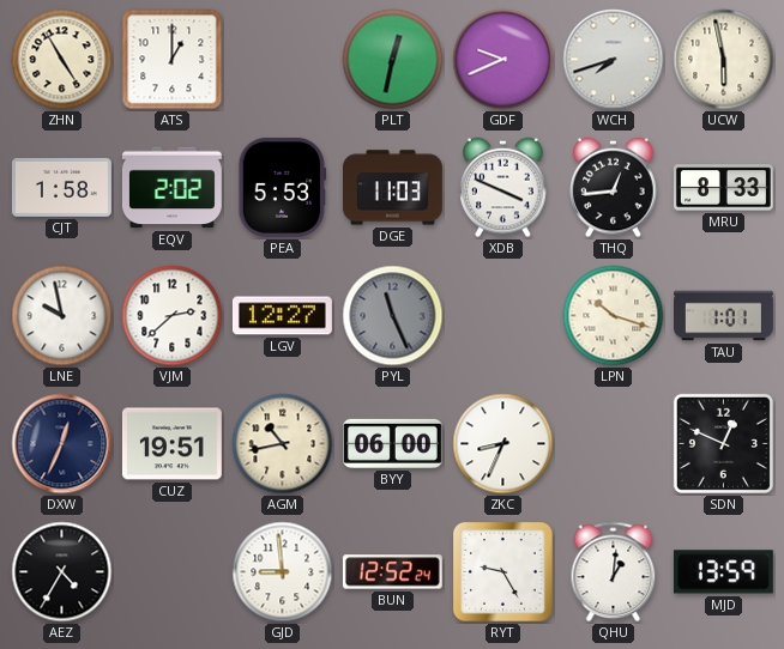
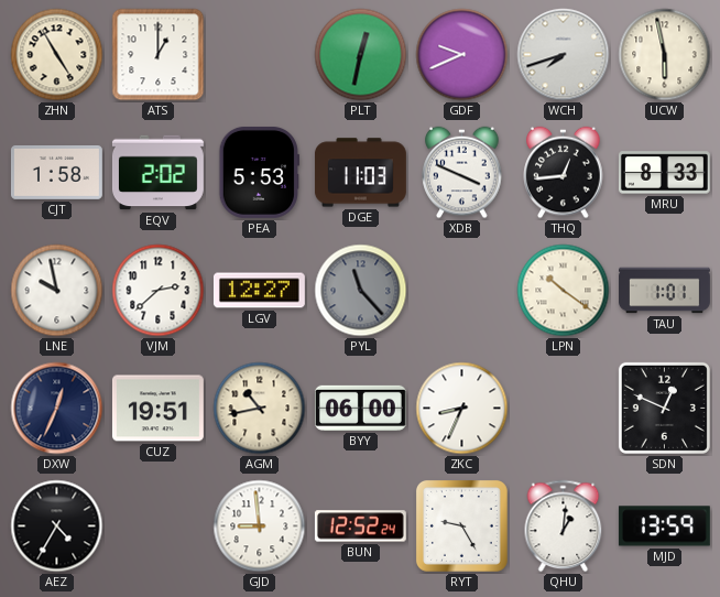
PYL: 11:26 -> 11:23
LPN: 10:18 -> 10:21
